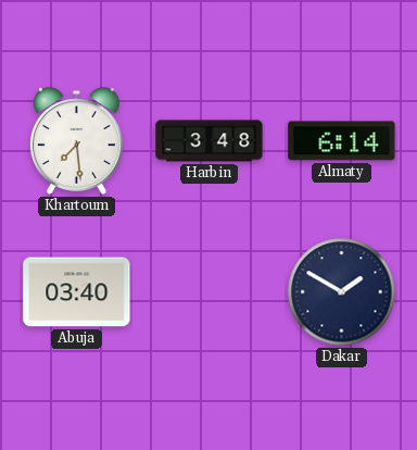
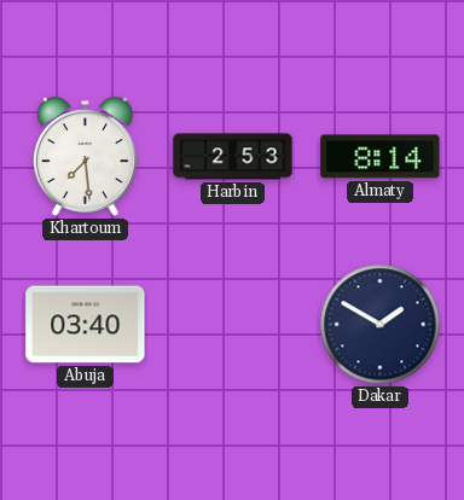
Harbin: 3:48 -> 2:53
Almaty: 6:14 -> 8:14
